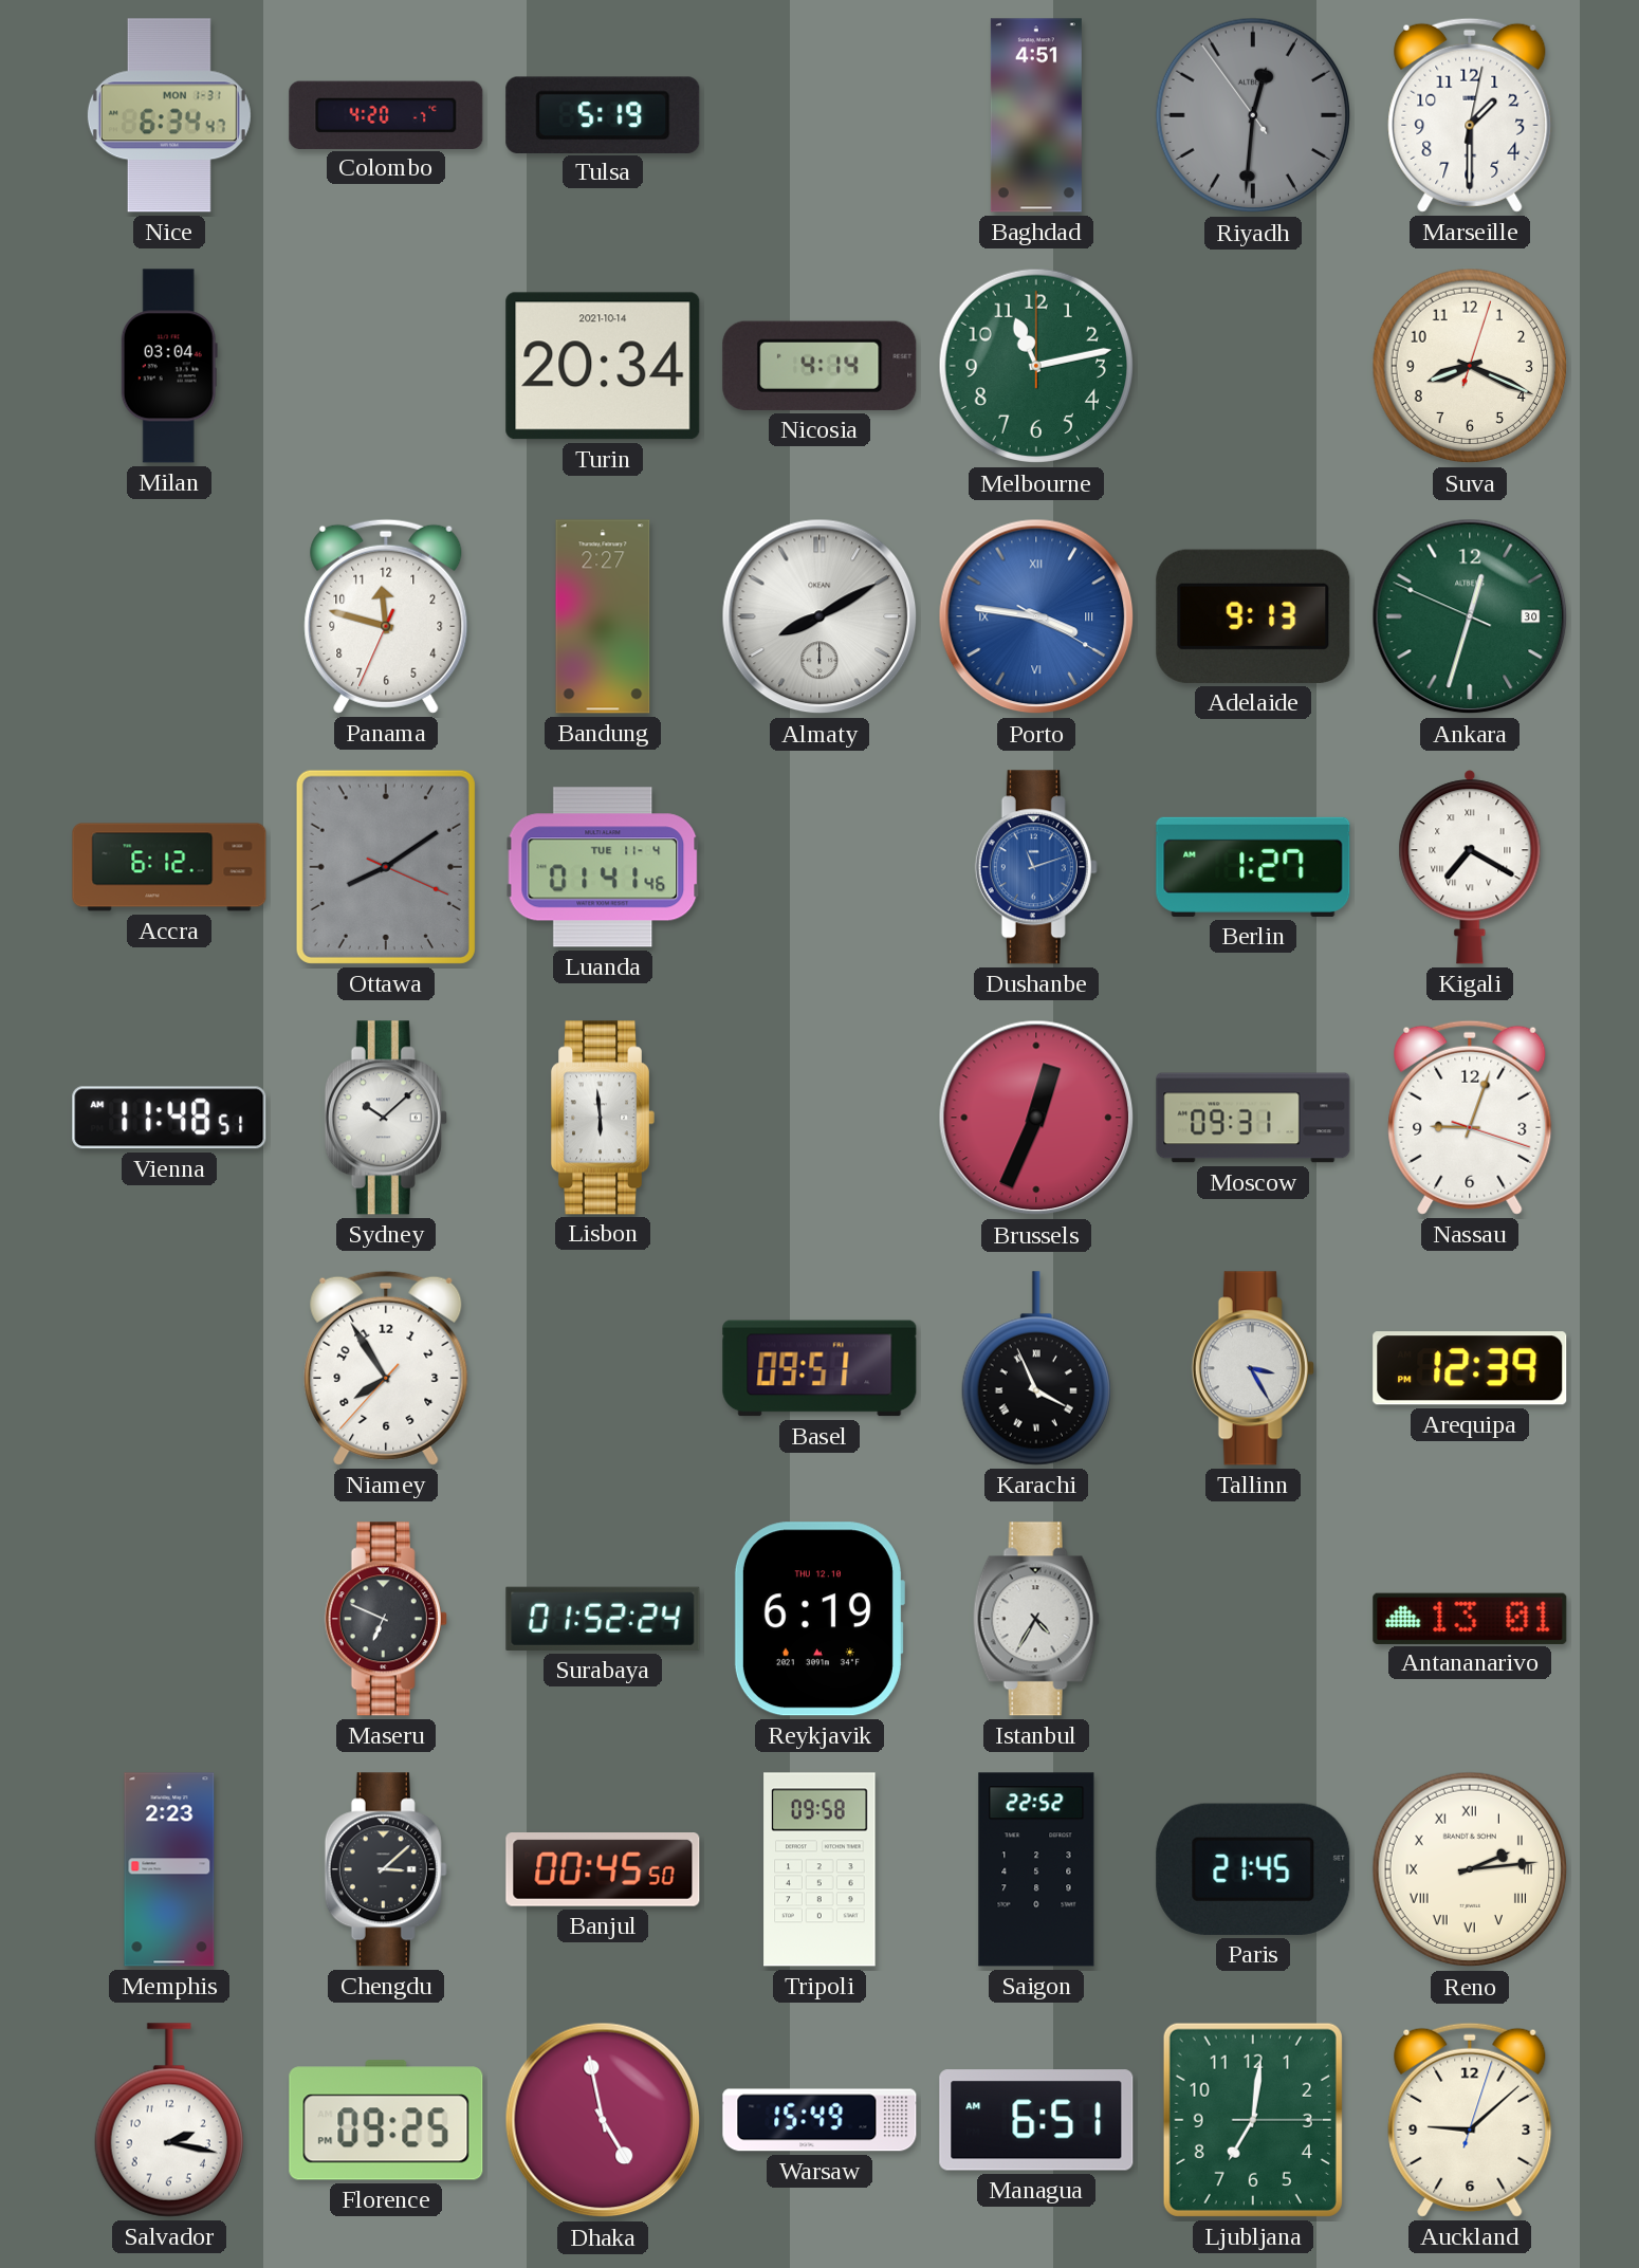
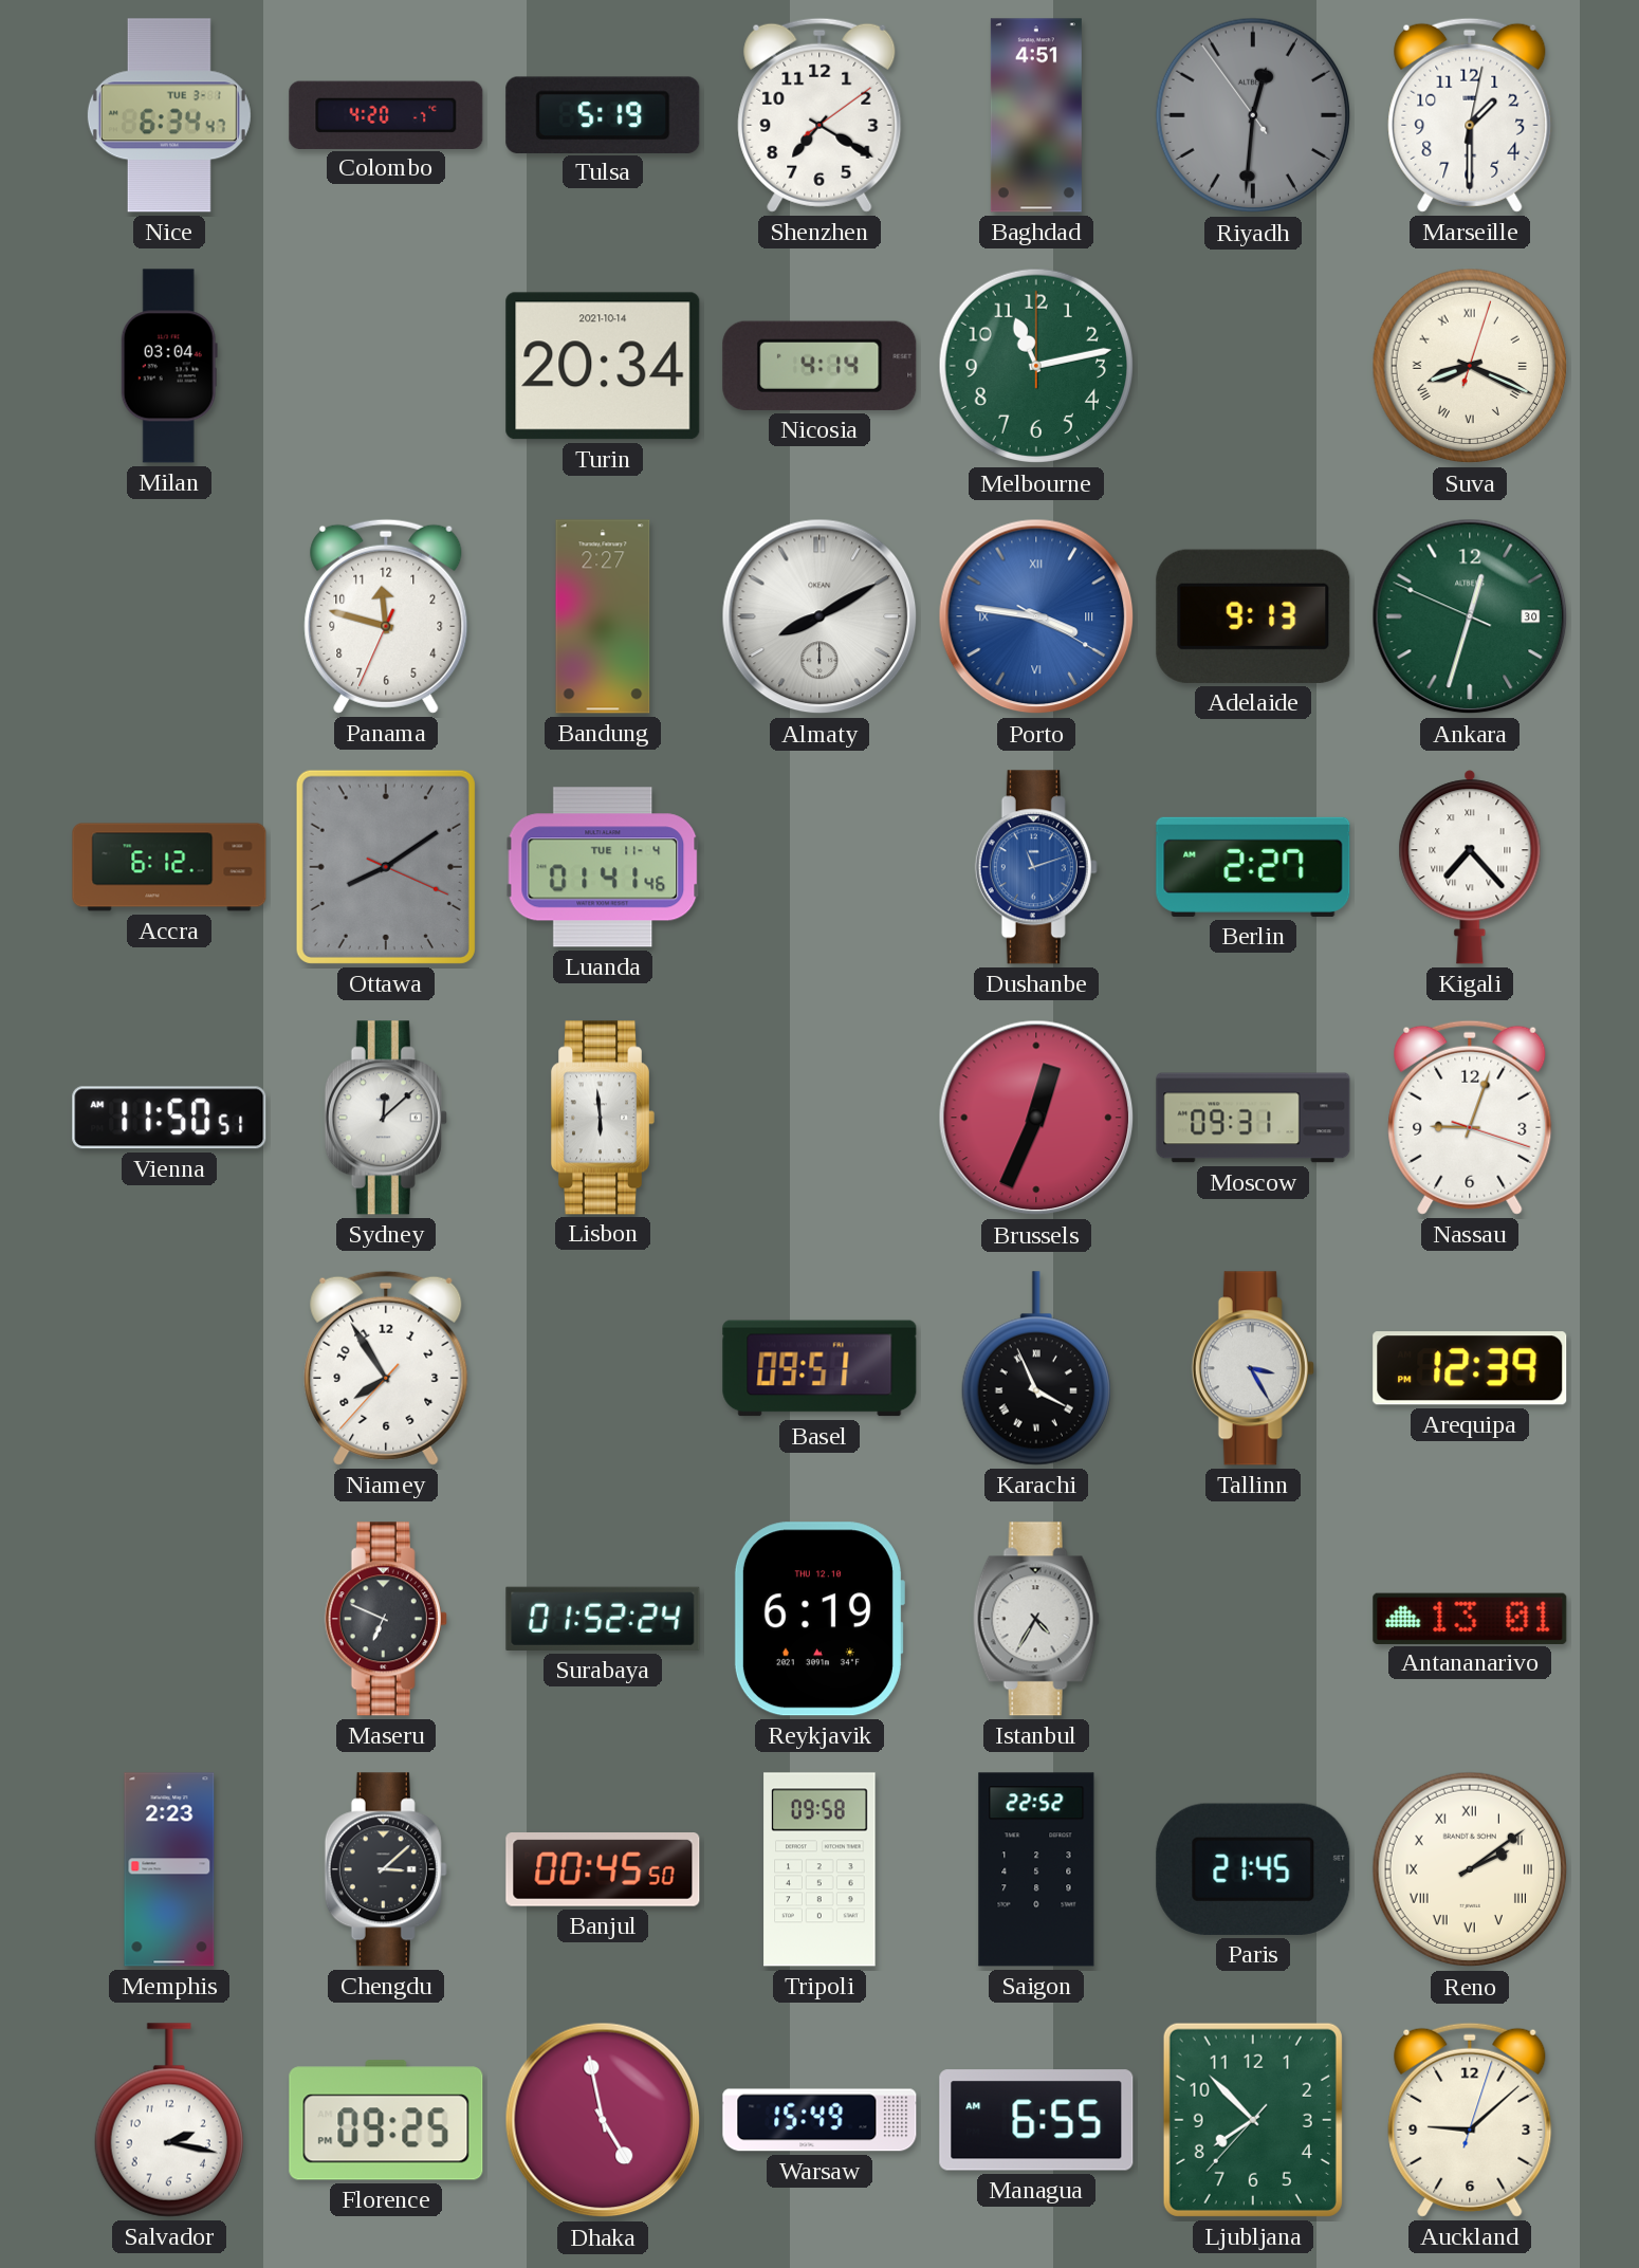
Nice date: MON 1-31 -> TUE 3-1
Shenzhen: none -> 7:20
Suva numerals: Arabic -> Roman
Berlin: 1:27 -> 2:27
Kigali: 7:20 -> 7:23
Vienna: 11:48 -> 11:50
Sydney: 10:08 -> 12:08
Reno: 2:14 -> 2:09
Managua: 6:51 -> 6:55
Ljubljana: 7:01 -> 7:52
